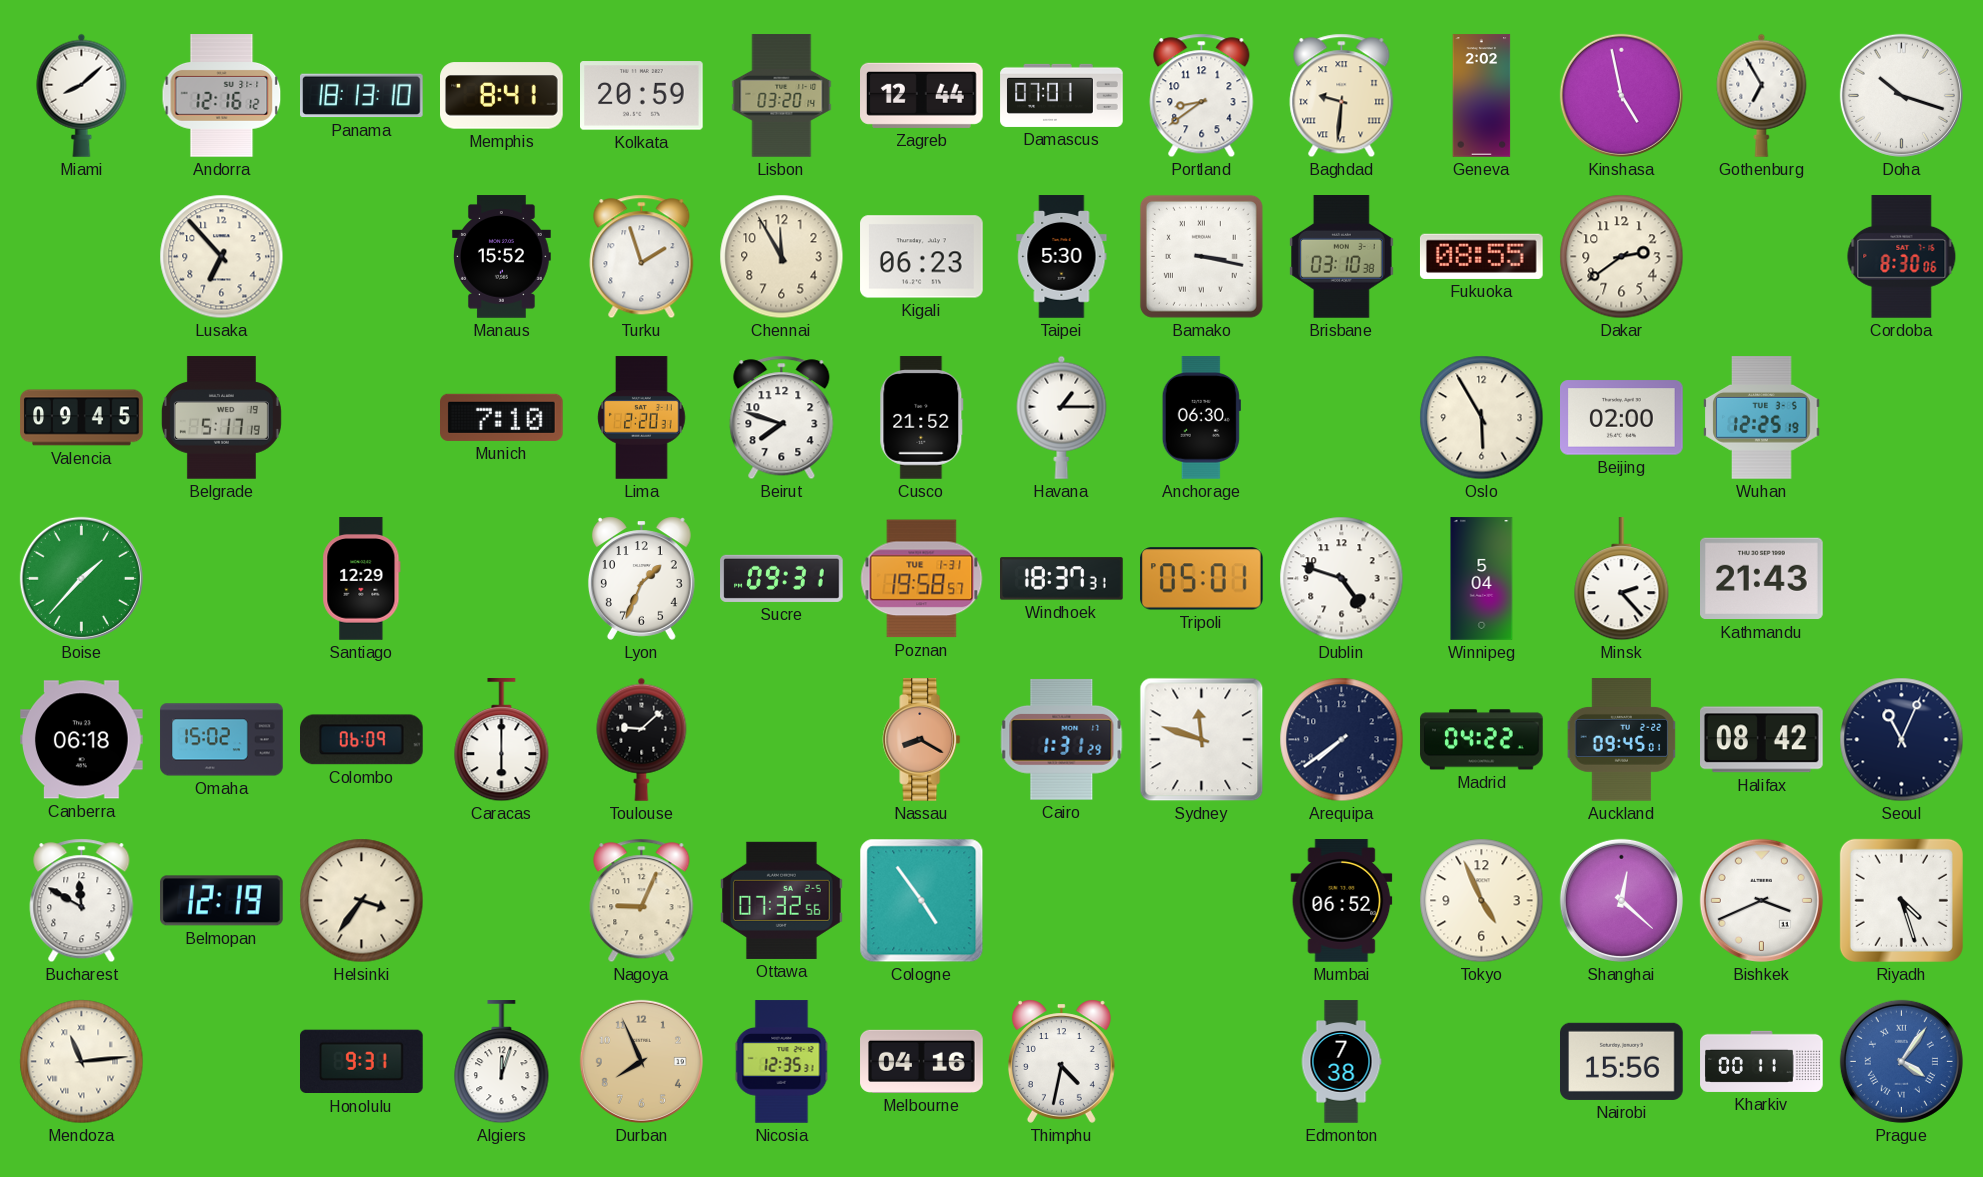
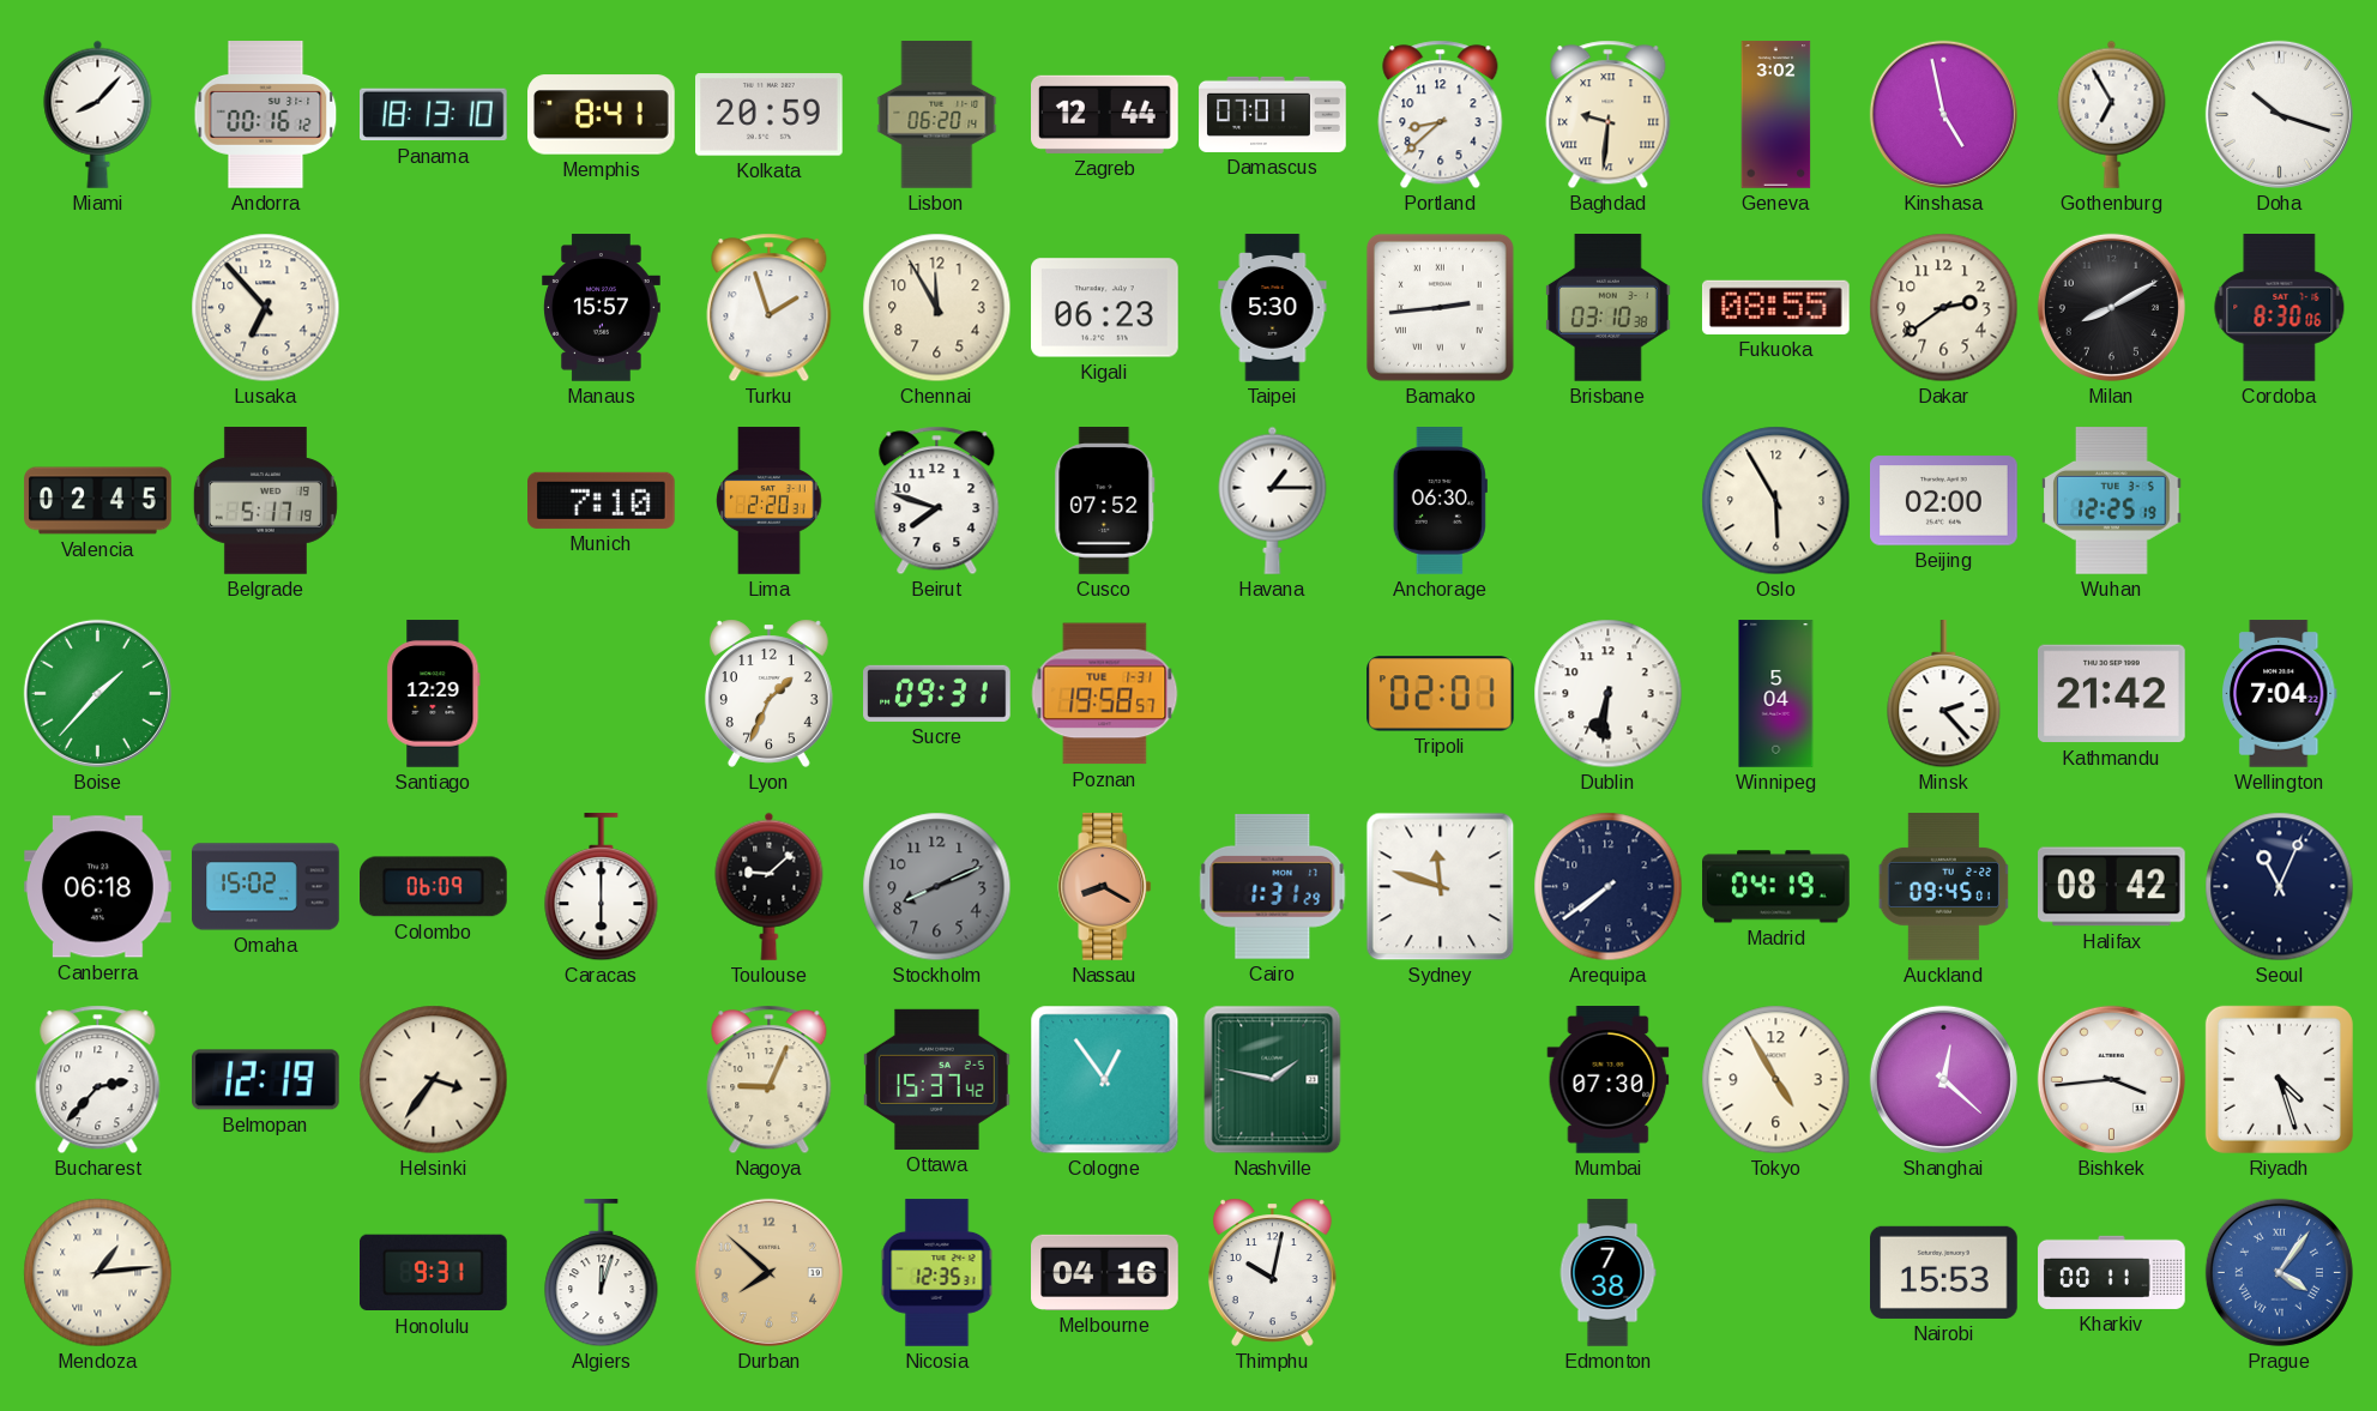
Miami: 8:08 -> 8:07
Andorra: 12:16 -> 00:16
Lisbon: 03:20 -> 06:20
Portland: 8:39 -> 8:38
Geneva: 2:02 -> 3:02
Manaus: 15:52 -> 15:57
Bamako: 3:17 -> 2:44
Milan: none -> 8:10
Valencia: 09:45 -> 02:45
Cusco: 21:52 -> 07:52
Windhoek: 18:37 -> none
Tripoli: 05:01 -> 02:01
Dublin: 4:48 -> 6:31
Kathmandu: 21:43 -> 21:42
Wellington: none -> 7:04
Stockholm: none -> 8:11
Madrid: 04:22 -> 04:19
Bucharest: 11:50 -> 2:37
Ottawa: 07:32 -> 15:37
Cologne: 4:54 -> 12:54
Nashville: none -> 1:47
Mumbai: 06:52 -> 07:30
Tokyo: 4:56 -> 4:55
Bishkek: 3:41 -> 3:44
Mendoza: 11:14 -> 1:14
Durban: 7:56 -> 7:52
Thimphu: 4:32 -> 10:02
Nairobi: 15:56 -> 15:53
